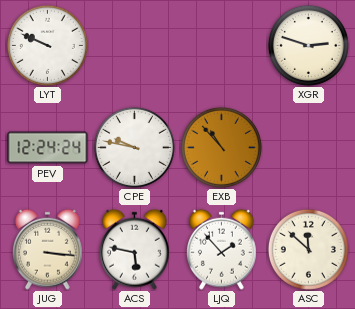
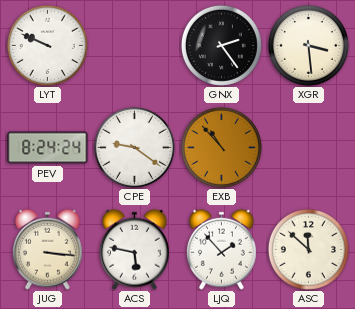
GNX: none -> 2:24
XGR: 2:48 -> 3:29
PEV: 12:24 -> 8:24
CPE: 9:47 -> 9:21
